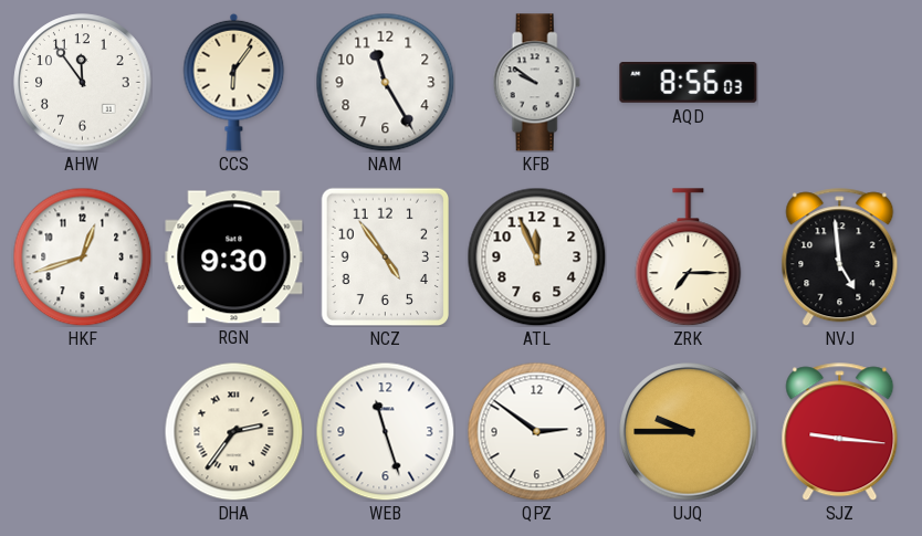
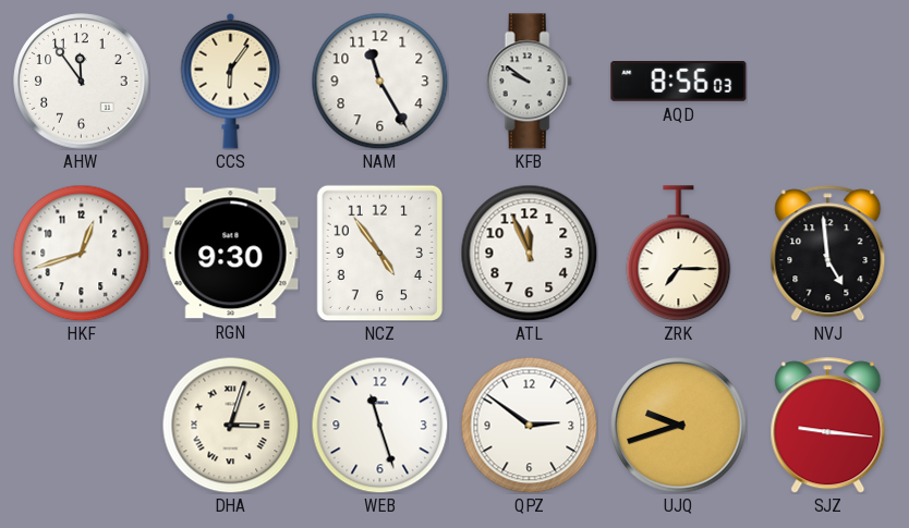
DHA: 2:36 -> 3:03
UJQ: 9:45 -> 9:42
